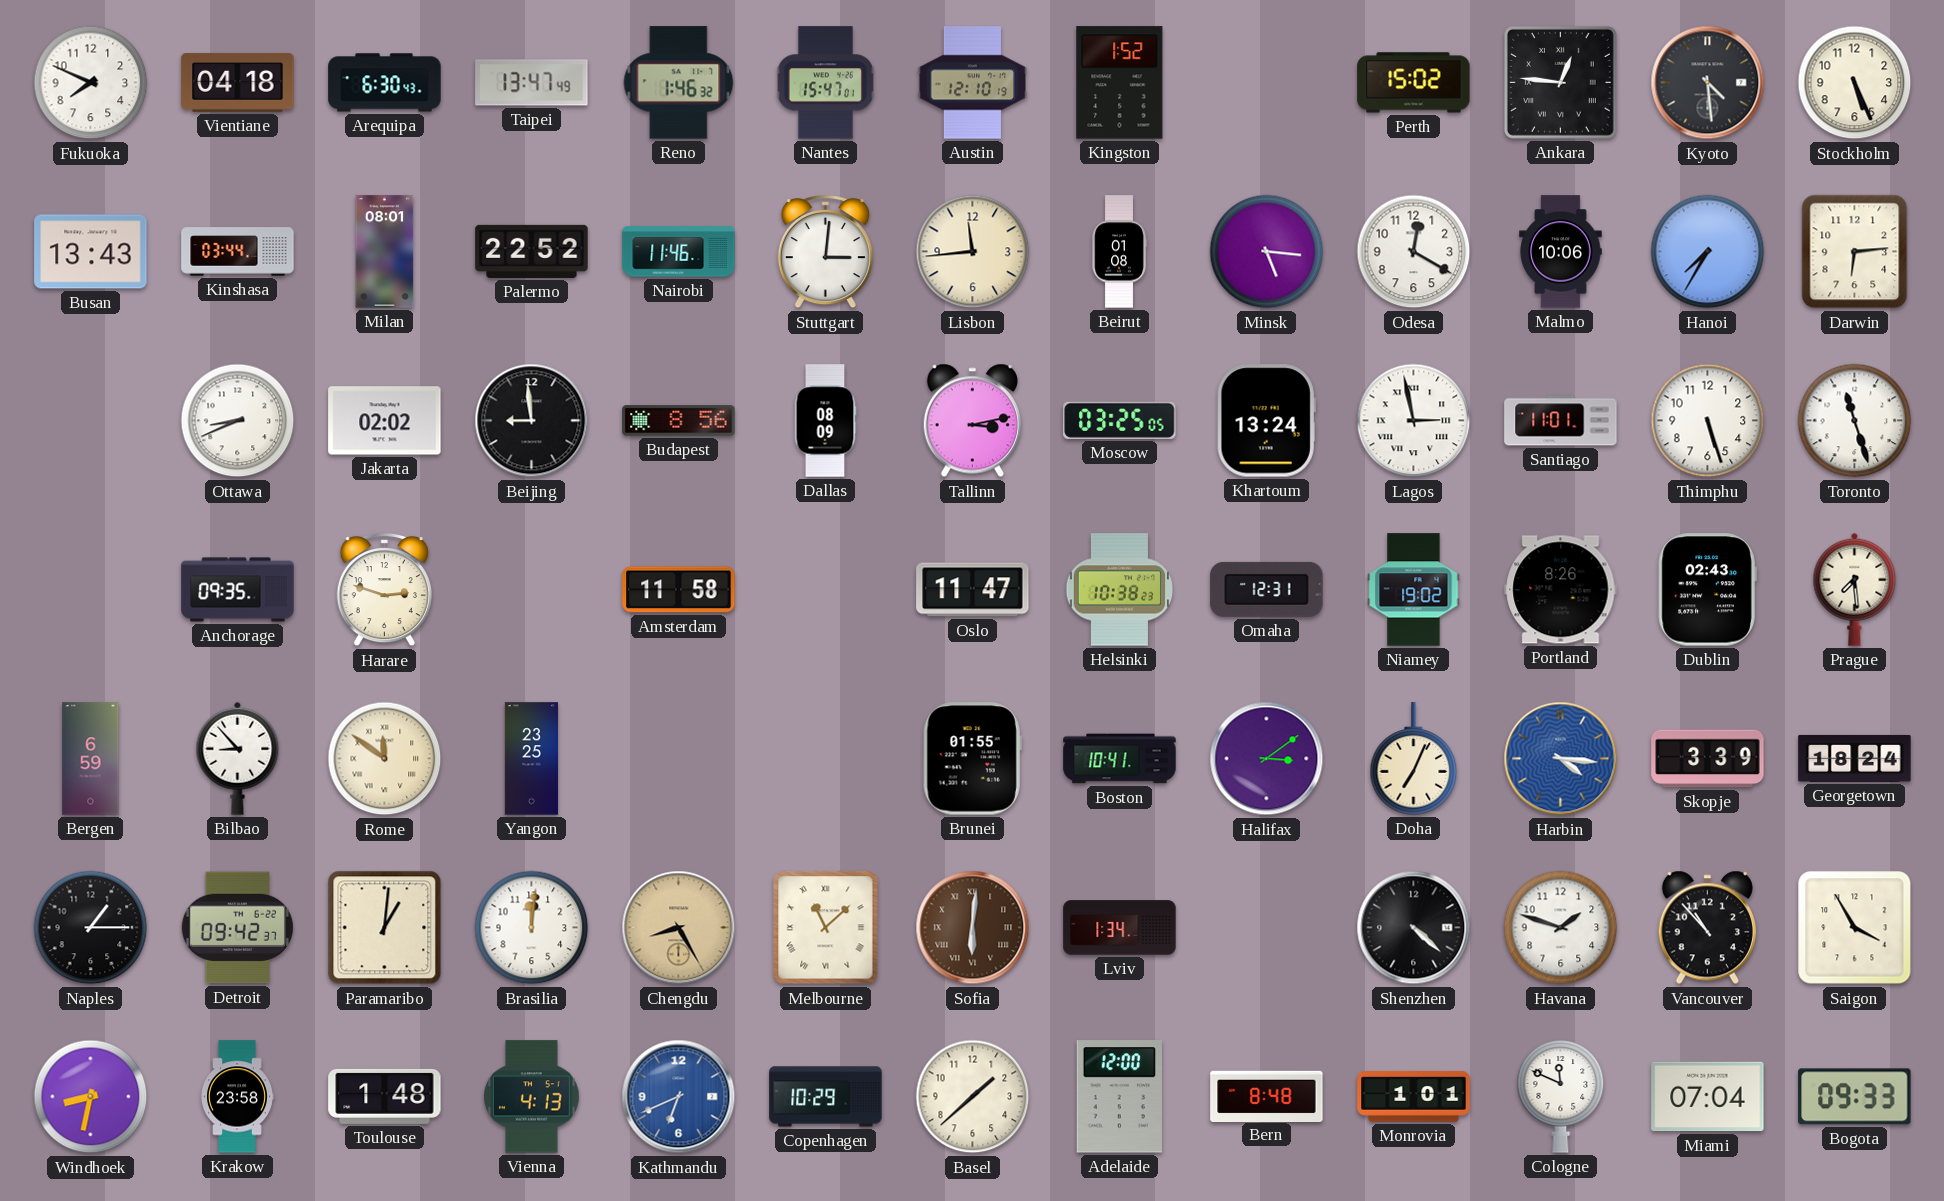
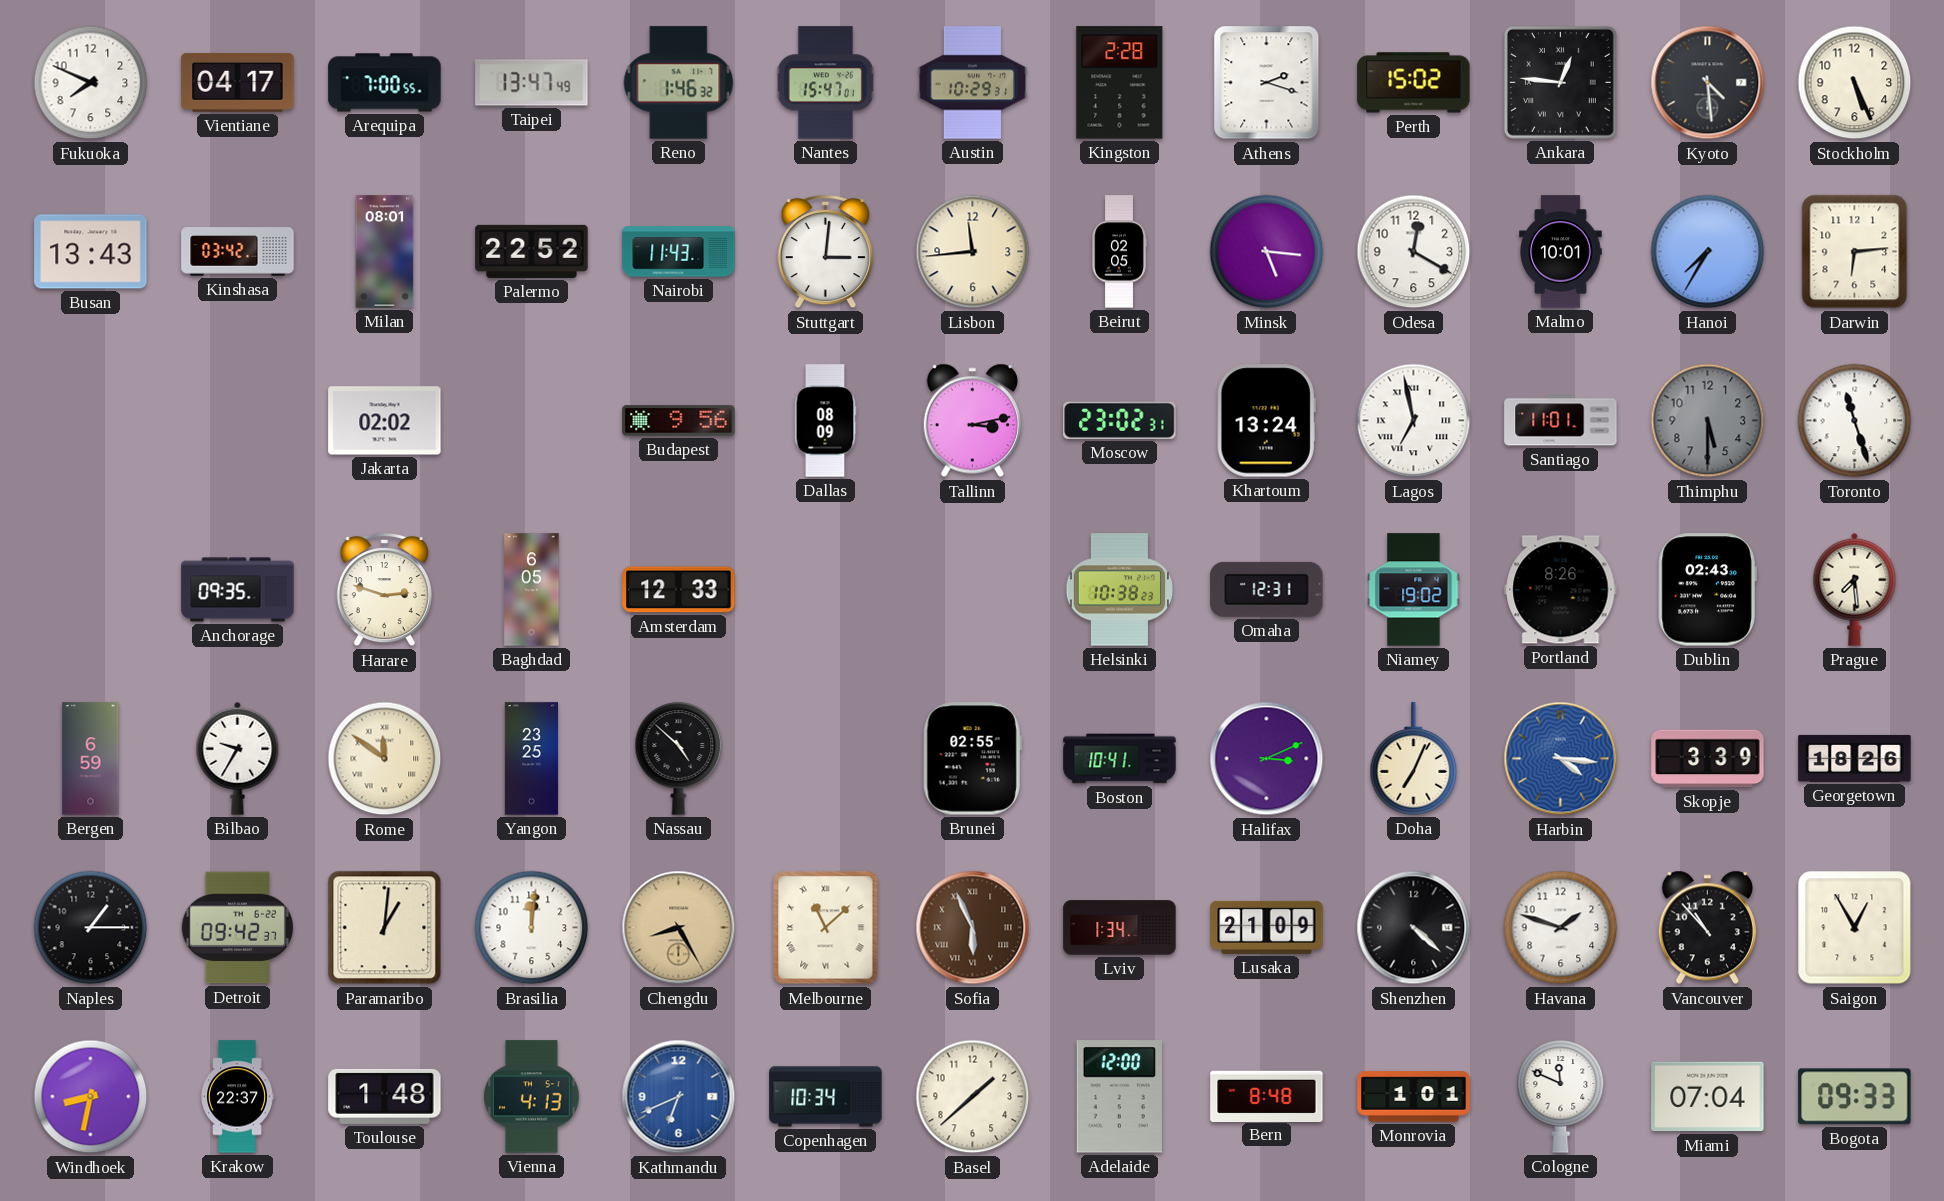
Vientiane: 04:18 -> 04:17
Arequipa: 6:30 -> 7:00
Austin: 12:10 -> 10:29
Kingston: 1:52 -> 2:28
Athens: none -> 2:18
Kinshasa: 03:44 -> 03:42
Nairobi: 11:46 -> 11:43
Beirut: 01:08 -> 02:05
Malmo: 10:06 -> 10:01
Ottawa: 8:41 -> none
Beijing: 8:59 -> none
Budapest: 8:56 -> 9:56
Moscow: 03:25 -> 23:02
Lagos: 2:58 -> 6:58
Thimphu: 5:27 -> 5:30
Thimphu dial: white -> grey
Baghdad: none -> 6:05
Amsterdam: 11:58 -> 12:33
Oslo: 11:47 -> none
Bilbao: 8:53 -> 9:35
Nassau: none -> 4:52
Brunei: 01:55 -> 02:55
Halifax: 3:09 -> 3:11
Georgetown: 18:24 -> 18:26
Sofia: 6:01 -> 5:56
Lusaka: none -> 21:09
Saigon: 3:55 -> 12:55
Krakow: 23:58 -> 22:37
Copenhagen: 10:29 -> 10:34
